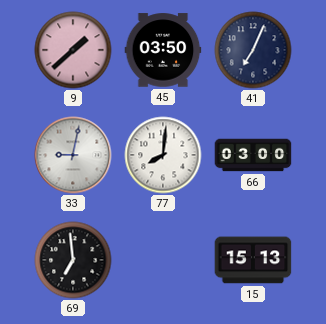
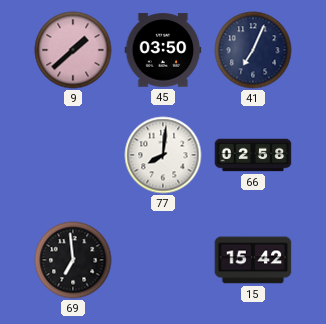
33: 9:02 -> none
66: 03:00 -> 02:58
15: 15:13 -> 15:42
